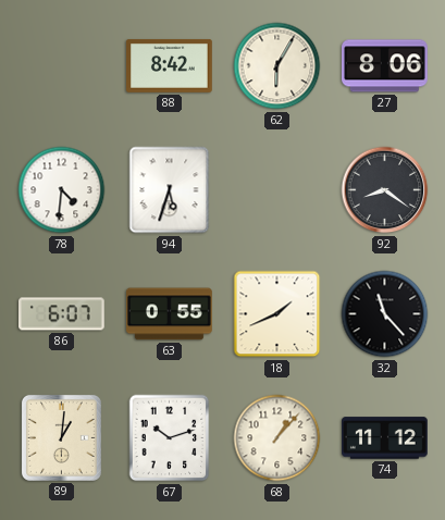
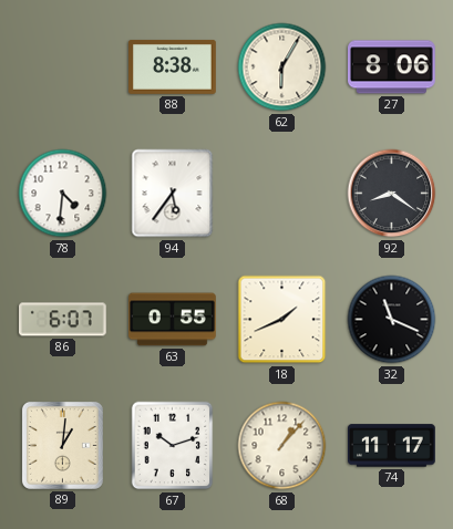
88: 8:42 -> 8:38
94: 5:33 -> 5:36
32: 11:23 -> 11:19
74: 11:12 -> 11:17
